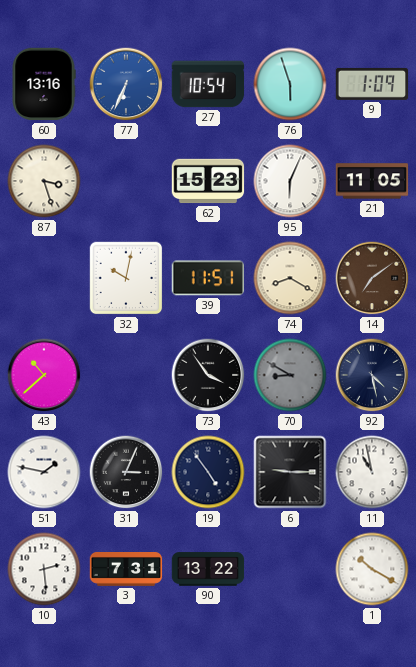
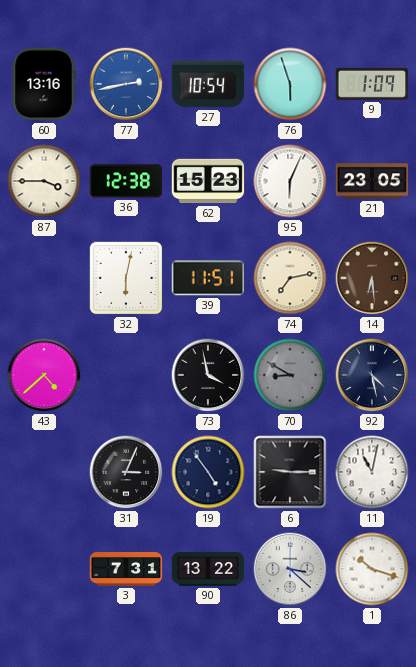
77: 6:34 -> 2:43
87: 3:27 -> 3:45
36: none -> 12:38
21: 11:05 -> 23:05
32: 10:02 -> 6:02
74: 8:20 -> 7:13
14: 7:09 -> 6:29
43: 10:38 -> 4:38
73: 3:54 -> 3:58
51: 1:47 -> none
11: 10:58 -> 11:02
10: 2:29 -> none
86: none -> 3:22
1: 10:20 -> 10:18
